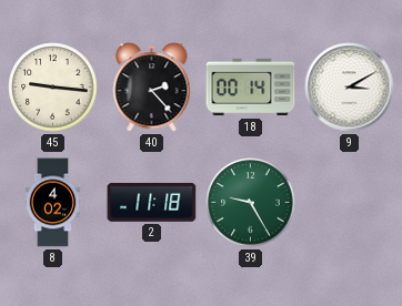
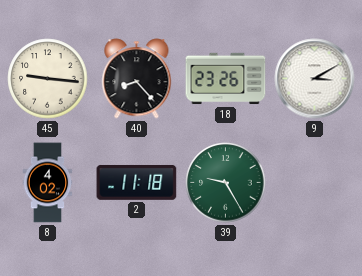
40: 2:23 -> 8:23
18: 00:14 -> 23:26
